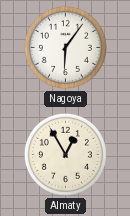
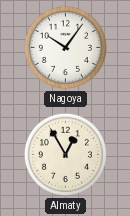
Nagoya: 6:06 -> 10:06
